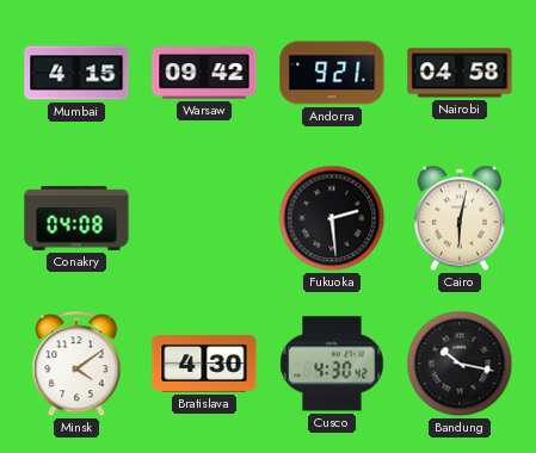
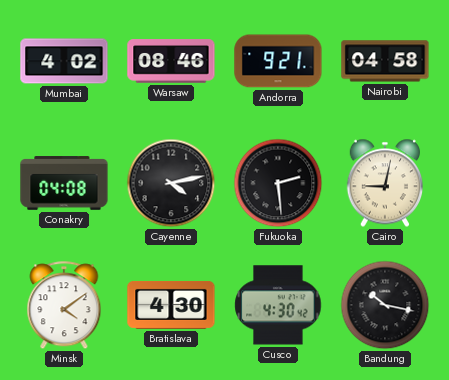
Mumbai: 4:15 -> 4:02
Warsaw: 09:42 -> 08:46
Cayenne: none -> 4:13
Cairo: 6:02 -> 9:02
